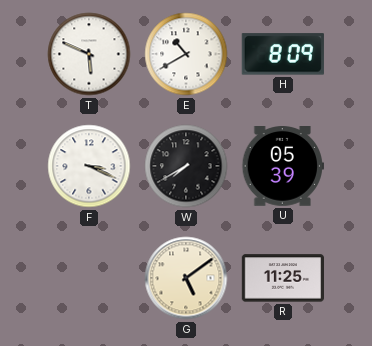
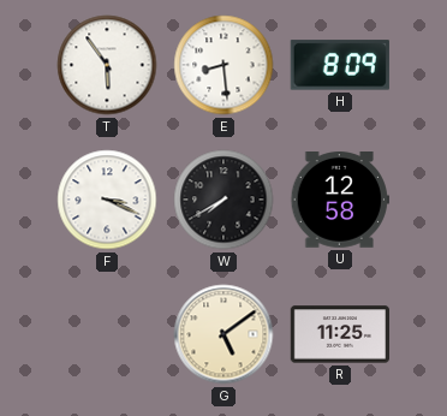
T: 5:49 -> 5:54
E: 10:40 -> 8:29
U: 05:39 -> 12:58
